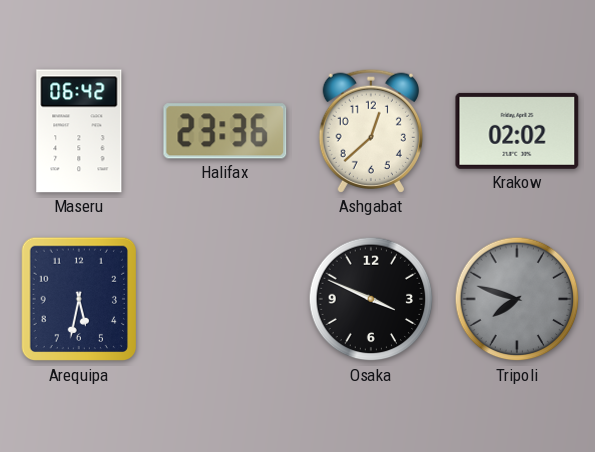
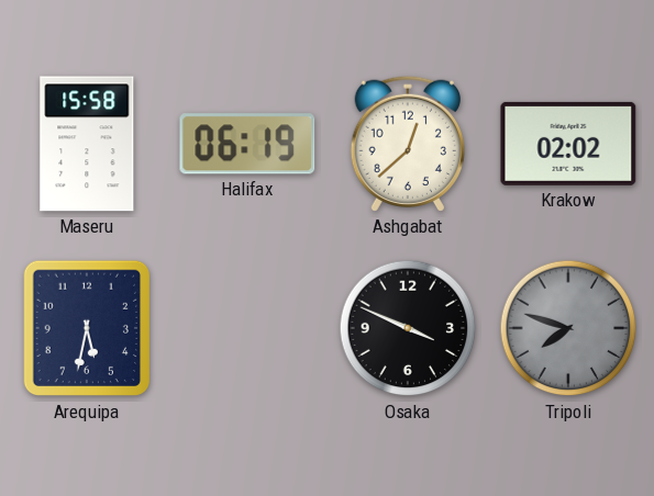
Maseru: 06:42 -> 15:58
Halifax: 23:36 -> 06:19
